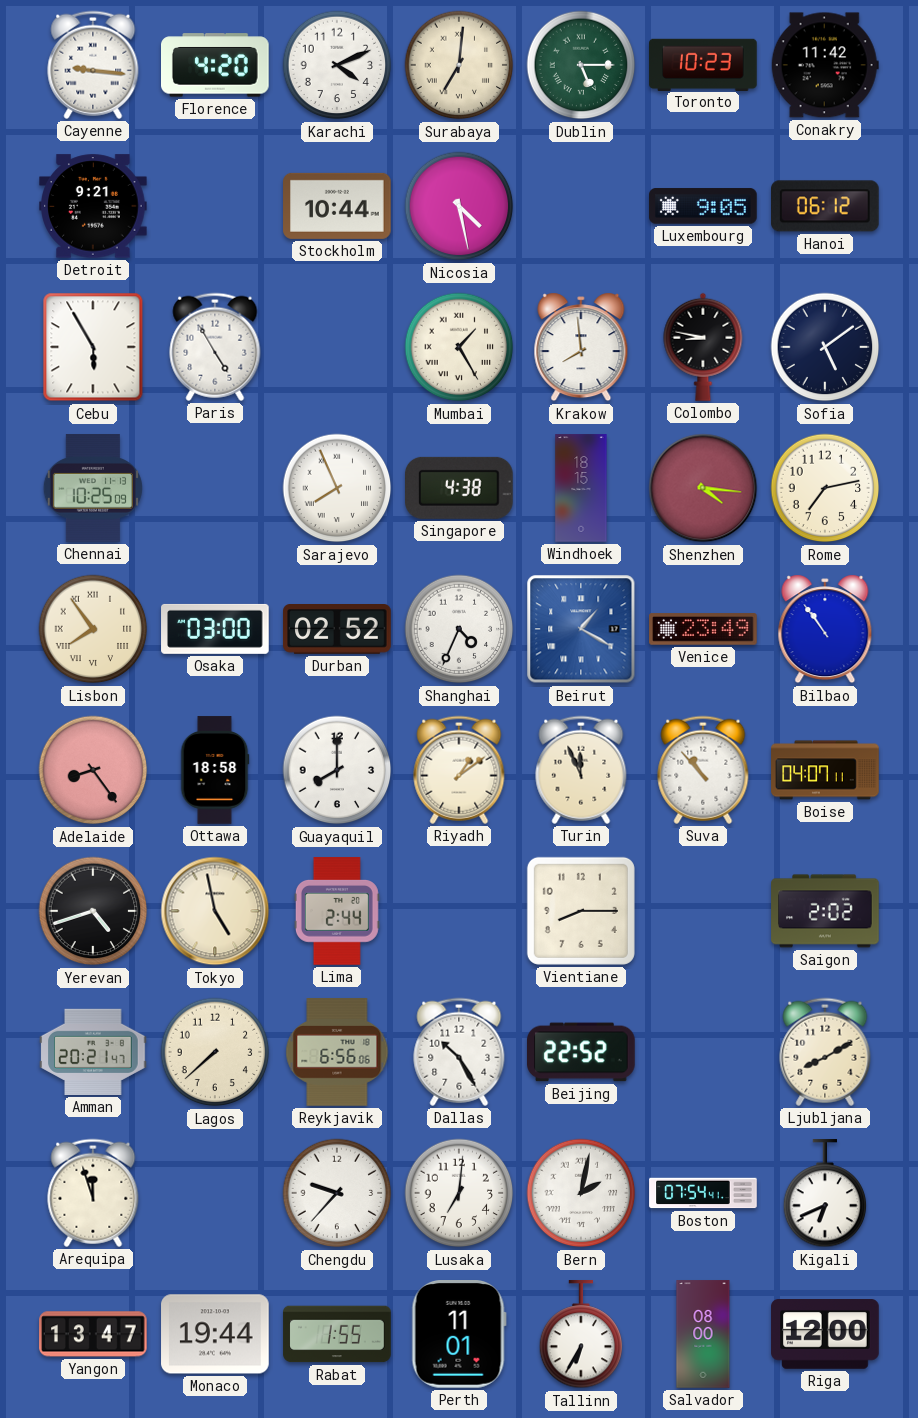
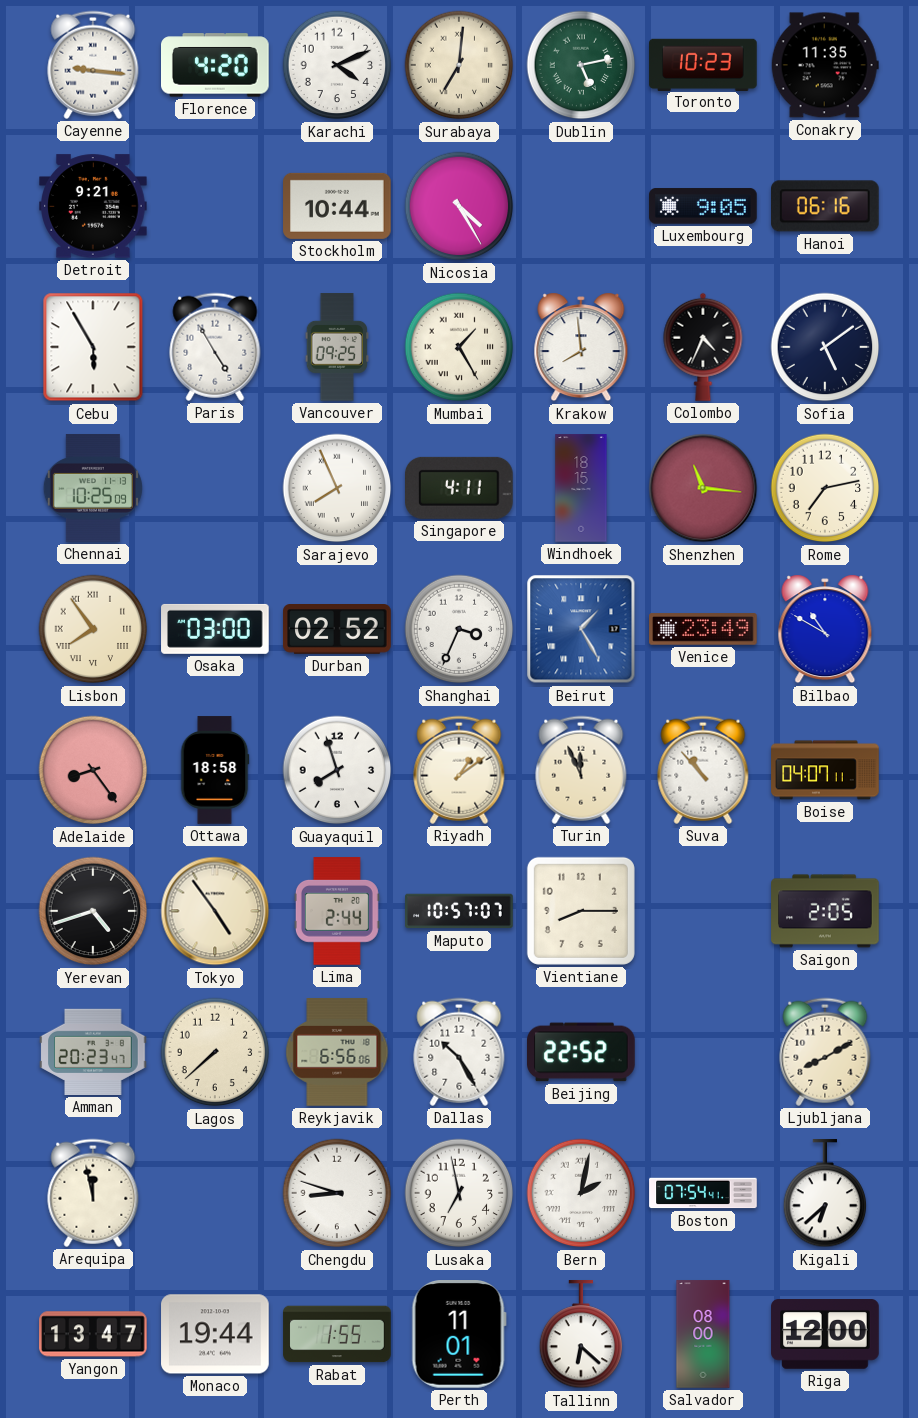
Dublin: 5:15 -> 5:13
Conakry: 11:42 -> 11:35
Nicosia: 4:28 -> 4:25
Hanoi: 06:12 -> 06:16
Vancouver: none -> 09:25
Colombo: 8:47 -> 4:34
Singapore: 4:38 -> 4:11
Shenzhen: 4:16 -> 11:16
Shanghai: 4:34 -> 3:34
Beirut: 1:20 -> 1:25
Bilbao: 10:54 -> 10:50
Guayaquil: 8:00 -> 7:57
Tokyo: 4:58 -> 4:54
Maputo: none -> 10:57
Saigon: 2:02 -> 2:05
Amman: 20:21 -> 20:23
Arequipa: 11:57 -> 11:58
Chengdu: 9:37 -> 8:48
Lusaka: 7:01 -> 6:58
Kigali: 6:41 -> 6:38
Tallinn: 6:35 -> 6:22
